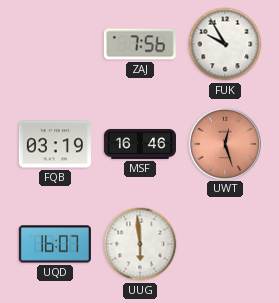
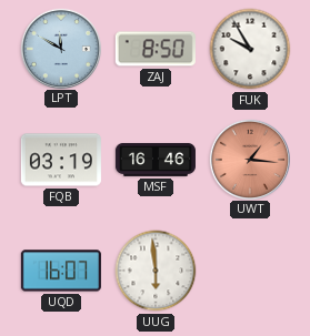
LPT: none -> 11:50
ZAJ: 7:56 -> 8:50
UWT: 12:27 -> 1:16
